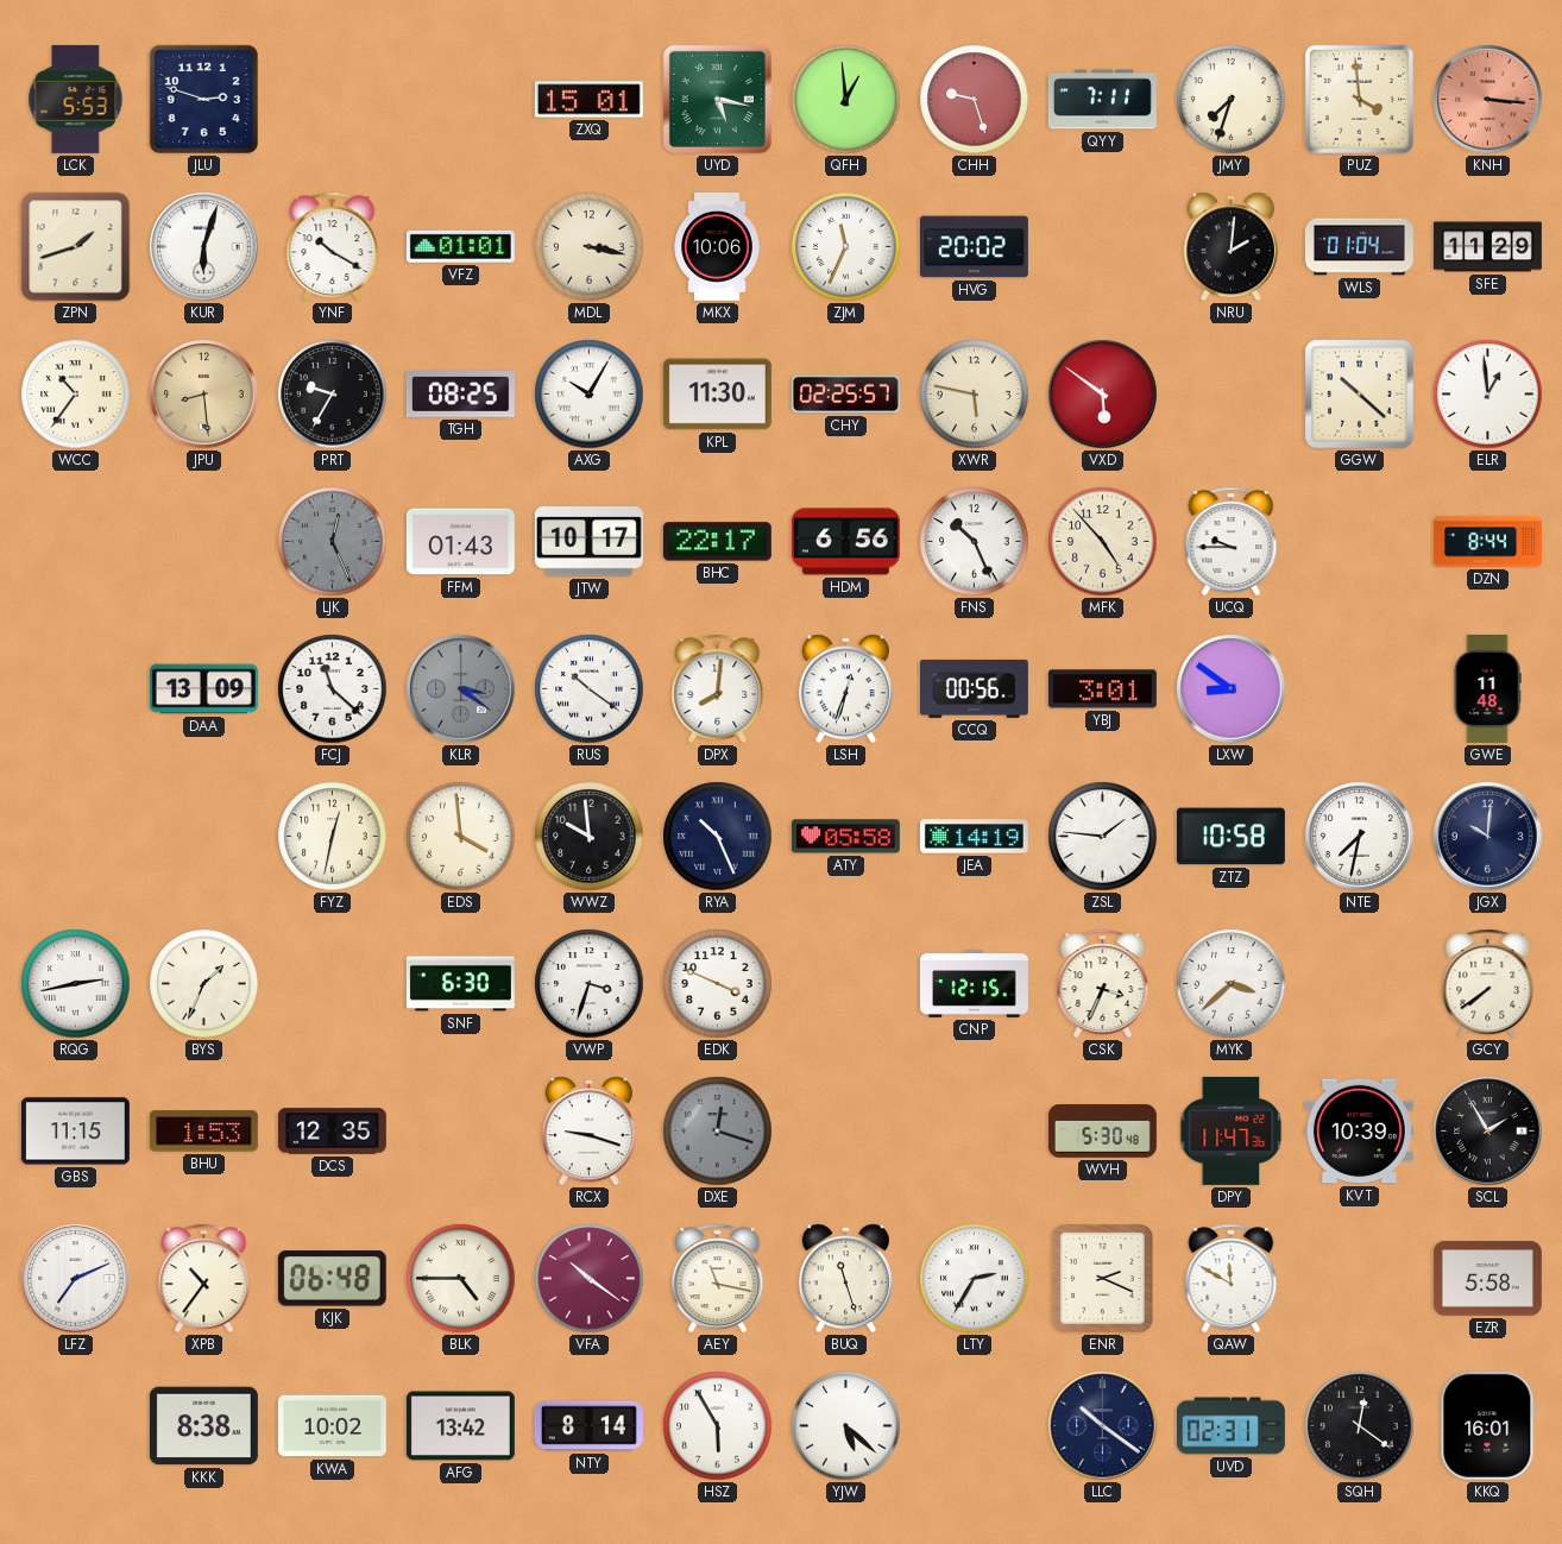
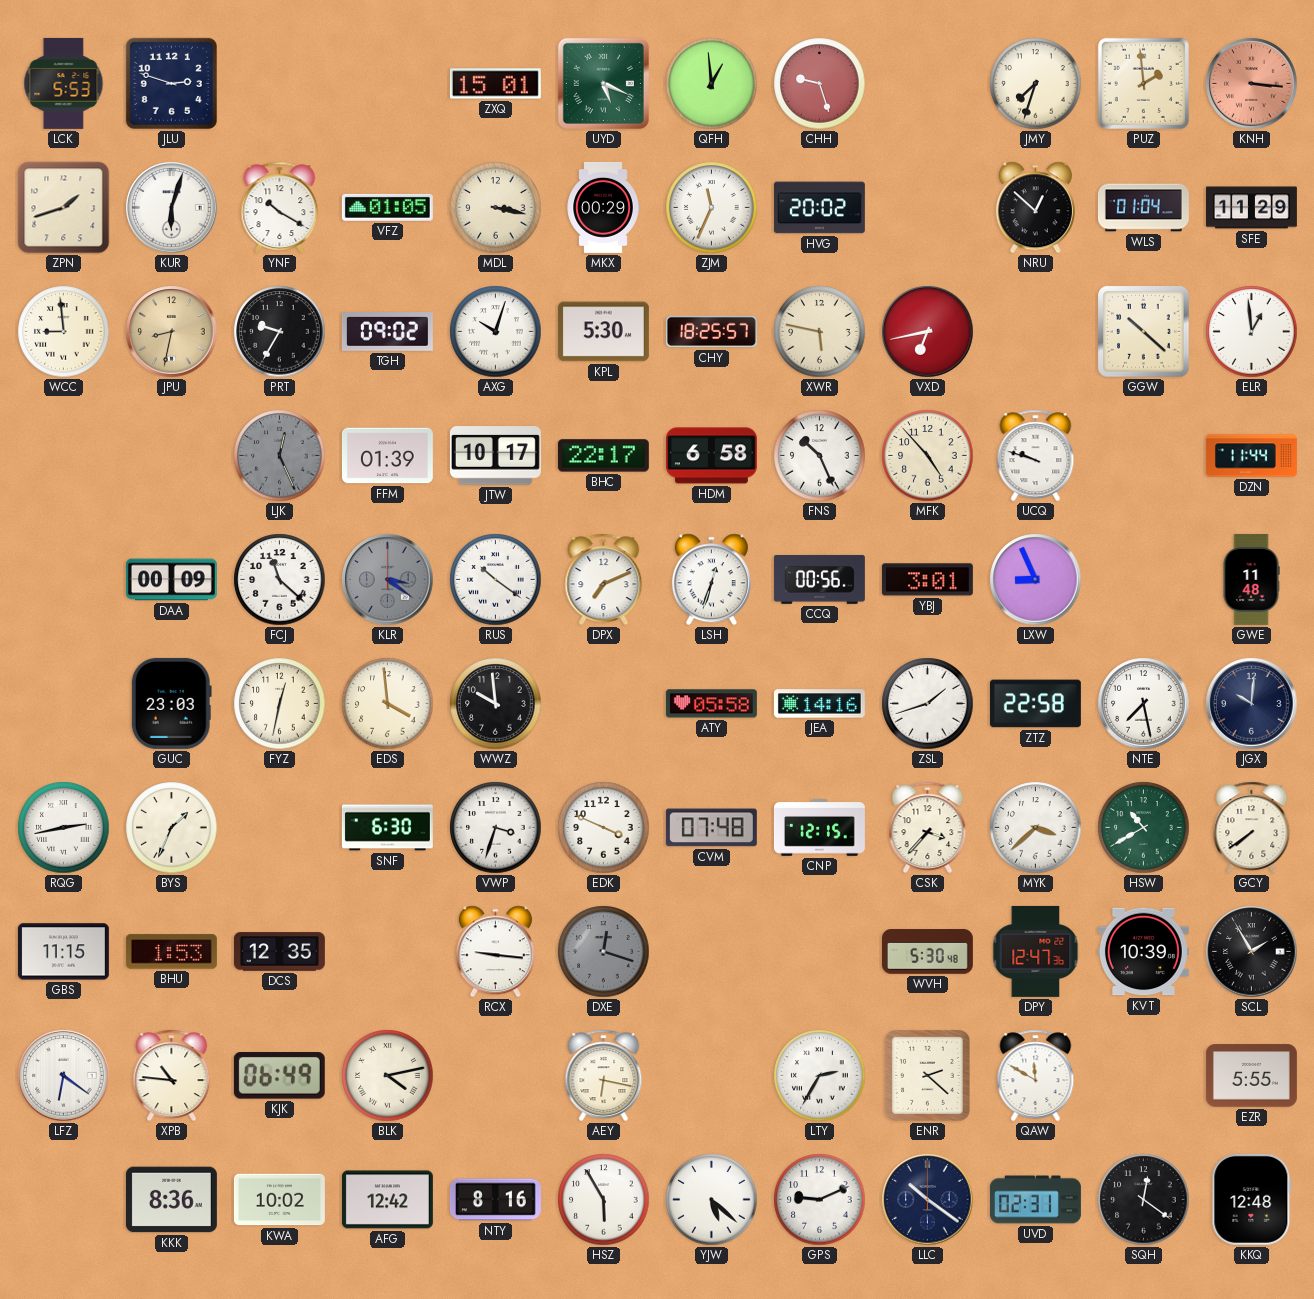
UYD: 5:17 -> 5:19
QYY: 7:11 -> none
PUZ: 3:59 -> 1:59
VFZ: 01:01 -> 01:05
MKX: 10:06 -> 00:29
NRU: 2:01 -> 12:52
WCC: 10:36 -> 8:59
JPU: 8:29 -> 8:32
TGH: 08:25 -> 09:02
AXG: 10:05 -> 10:03
KPL: 11:30 -> 5:30
CHY: 02:25 -> 18:25
VXD: 5:51 -> 6:43
FFM: 01:43 -> 01:39
HDM: 6:56 -> 6:58
UCQ: 9:45 -> 9:48
DZN: 8:44 -> 11:44
DAA: 13:09 -> 00:09
DPX: 8:01 -> 7:11
LXW: 8:51 -> 8:56
GUC: none -> 23:03
RYA: 10:26 -> none
JEA: 14:19 -> 14:16
ZSL: 1:46 -> 1:42
ZTZ: 10:58 -> 22:58
NTE: 7:32 -> 7:28
CVM: none -> 07:48
CSK: 3:34 -> 3:37
HSW: none -> 10:40
RCX: 9:18 -> 9:16
DPY: 11:47 -> 12:47
LFZ: 7:11 -> 6:21
XPB: 10:36 -> 10:46
KJK: 06:48 -> 06:49
BLK: 4:45 -> 4:13
VFA: 10:21 -> none
AEY: 11:17 -> 6:17
BUQ: 11:27 -> none
ENR: 2:19 -> 2:22
EZR: 5:58 -> 5:55
KKK: 8:38 -> 8:36
AFG: 13:42 -> 12:42
NTY: 8:14 -> 8:16
GPS: none -> 9:11
KKQ: 16:01 -> 12:48
